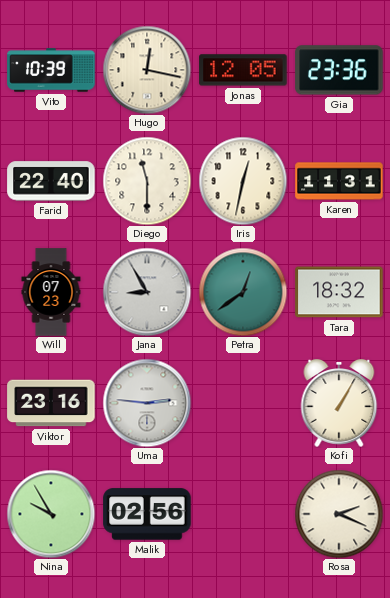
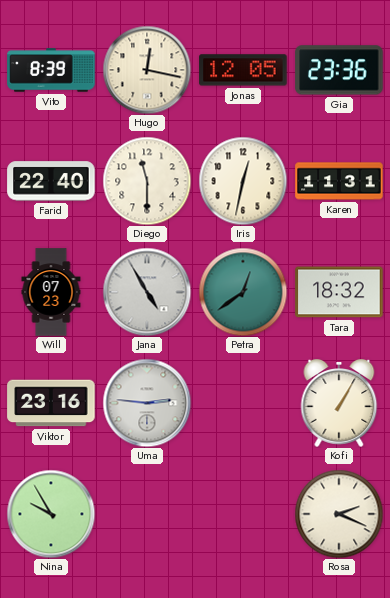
Vito: 10:39 -> 8:39
Jana: 8:55 -> 4:55
Malik: 02:56 -> none
